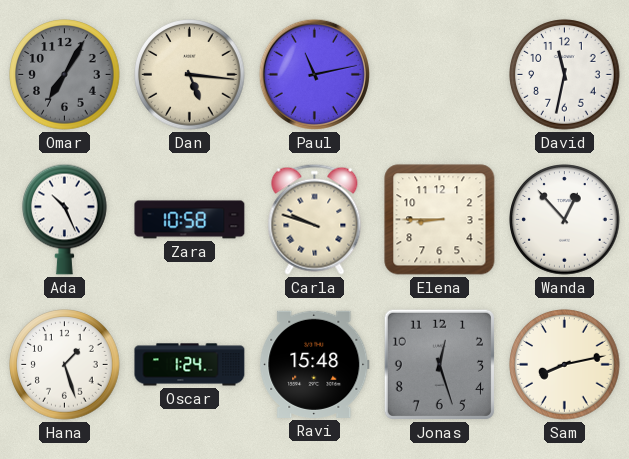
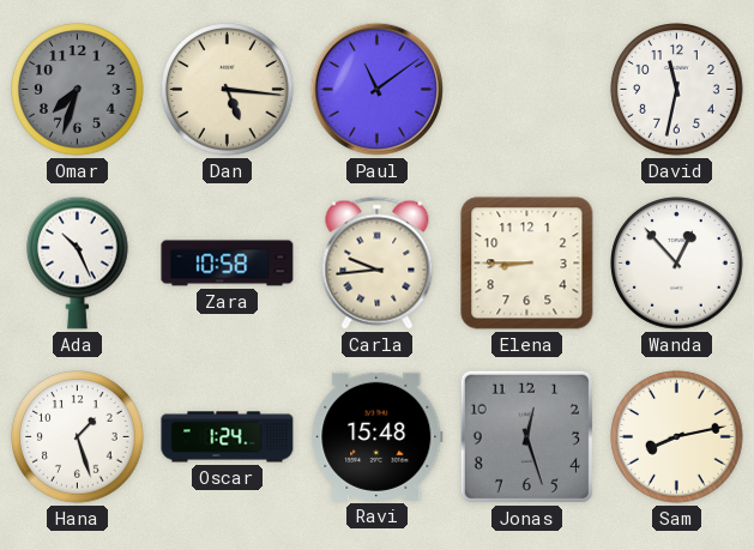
Omar: 7:05 -> 7:33
Paul: 11:13 -> 11:09
Carla: 9:48 -> 9:44
